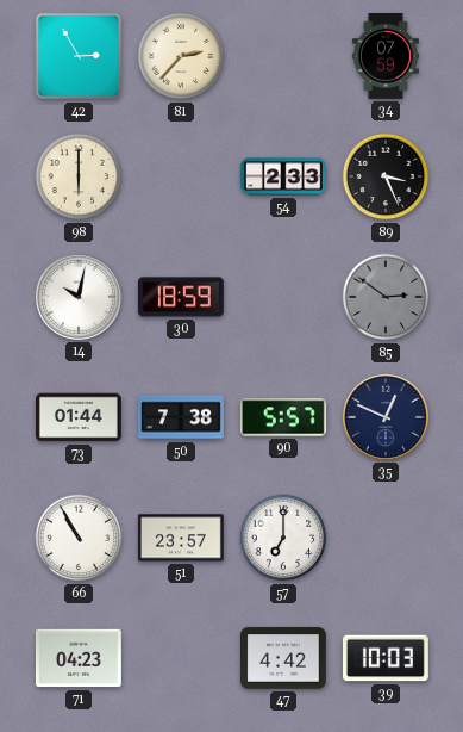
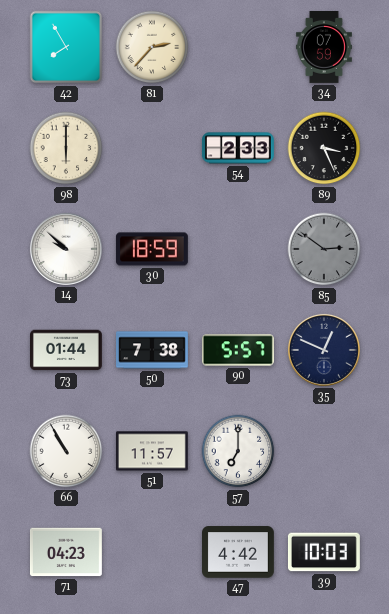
42: 2:55 -> 7:55
14: 10:02 -> 9:52
51: 23:57 -> 11:57
